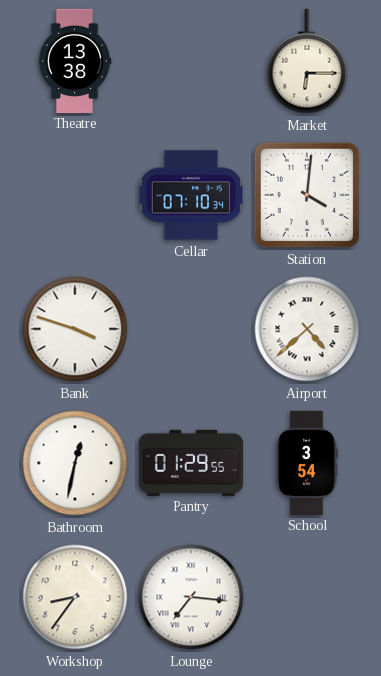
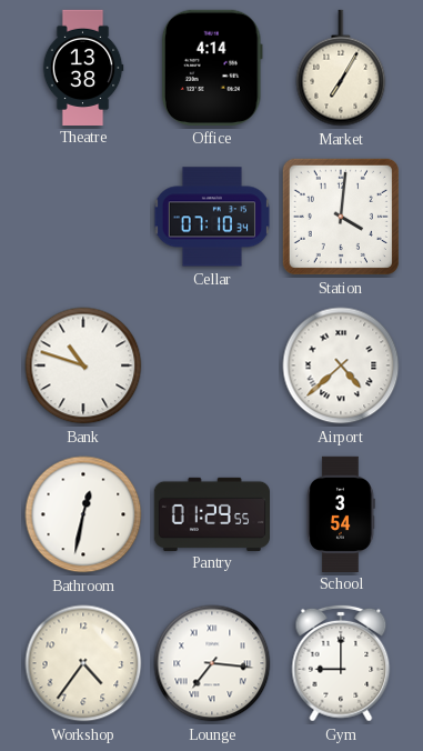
Office: none -> 4:14
Market: 6:15 -> 7:05
Bank: 3:48 -> 10:48
Workshop: 8:36 -> 4:36
Gym: none -> 9:00
